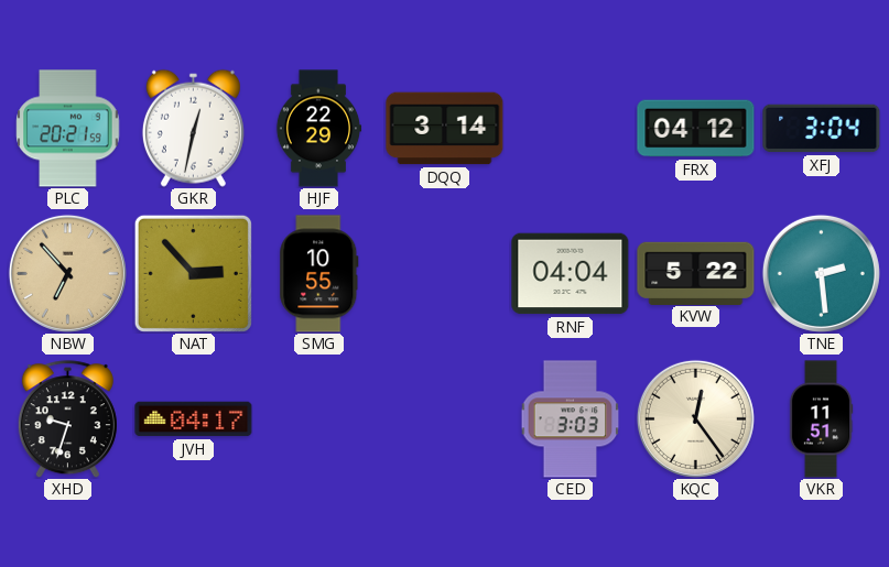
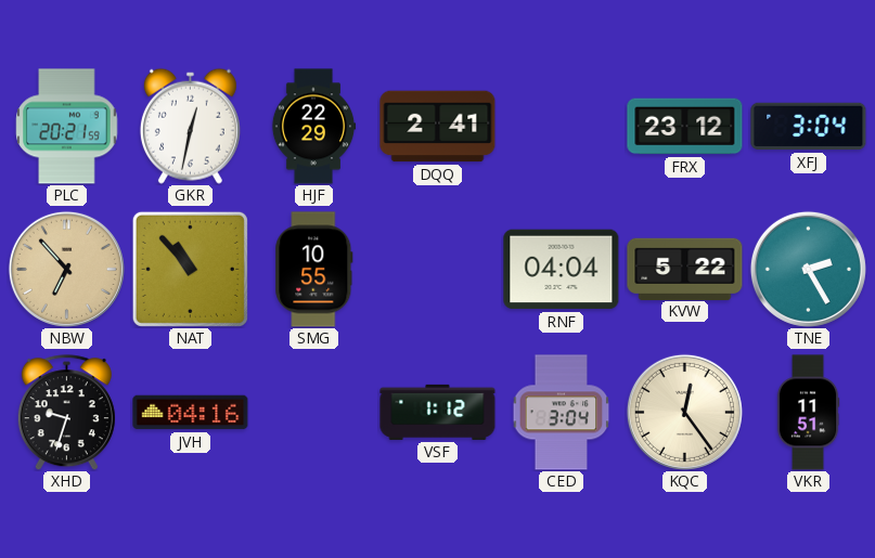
DQQ: 3:14 -> 2:41
FRX: 04:12 -> 23:12
NAT: 2:53 -> 10:53
TNE: 2:29 -> 2:25
JVH: 04:17 -> 04:16
VSF: none -> 1:12
CED: 3:03 -> 3:04
